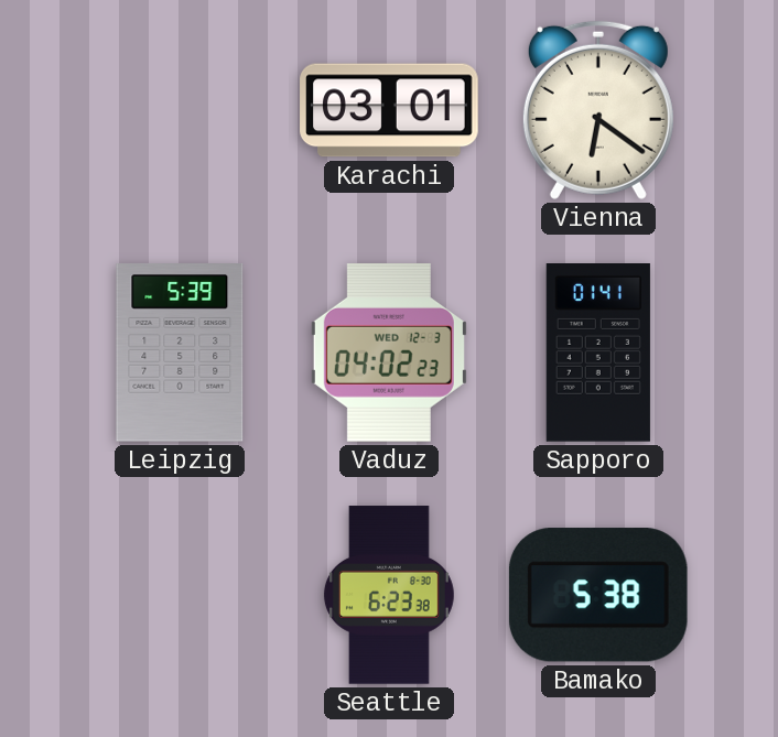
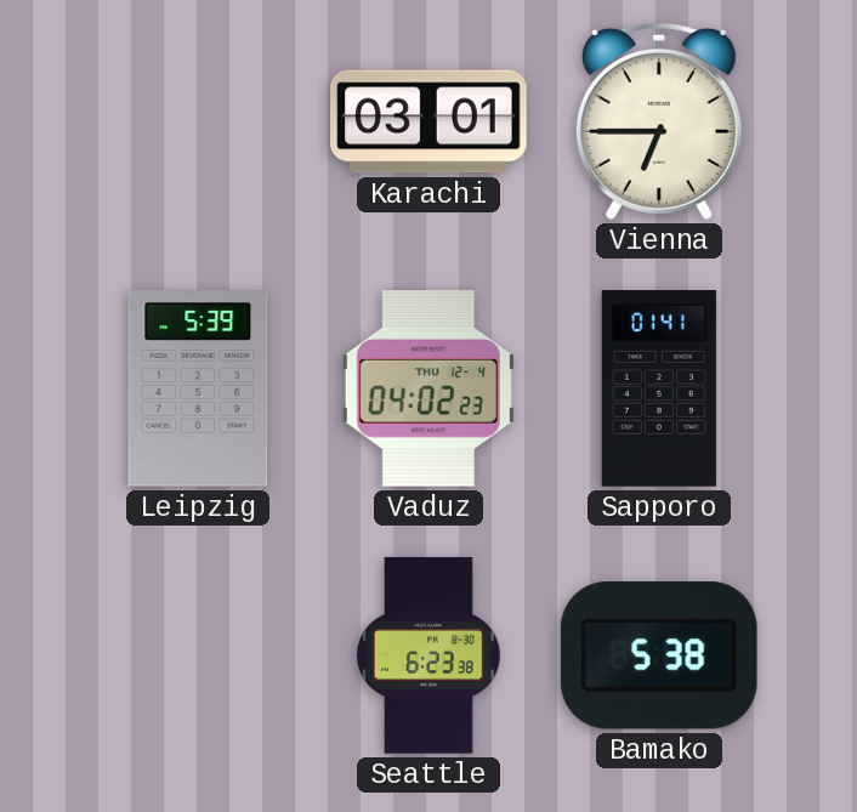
Vienna: 6:21 -> 6:45
Vaduz date: WED 12-3 -> THU 12-4
